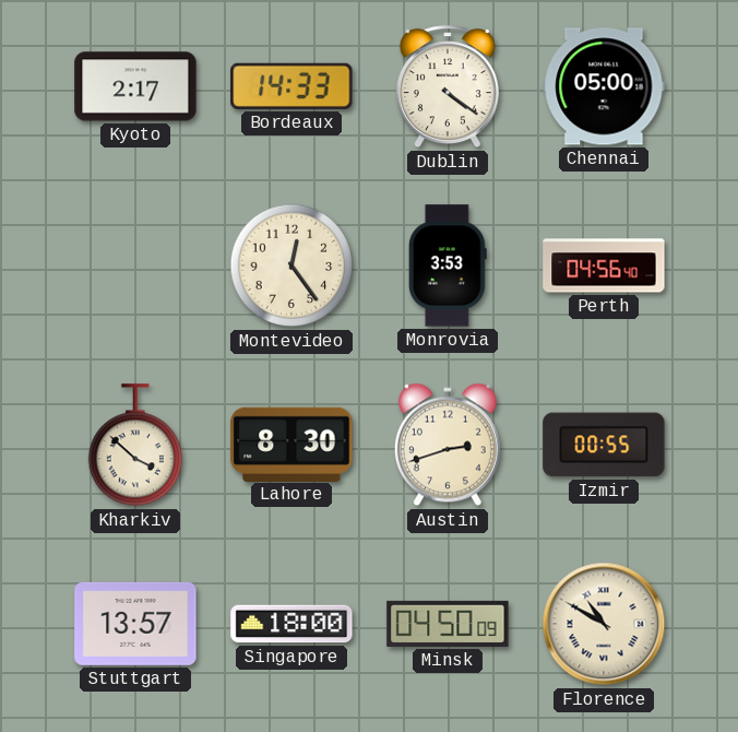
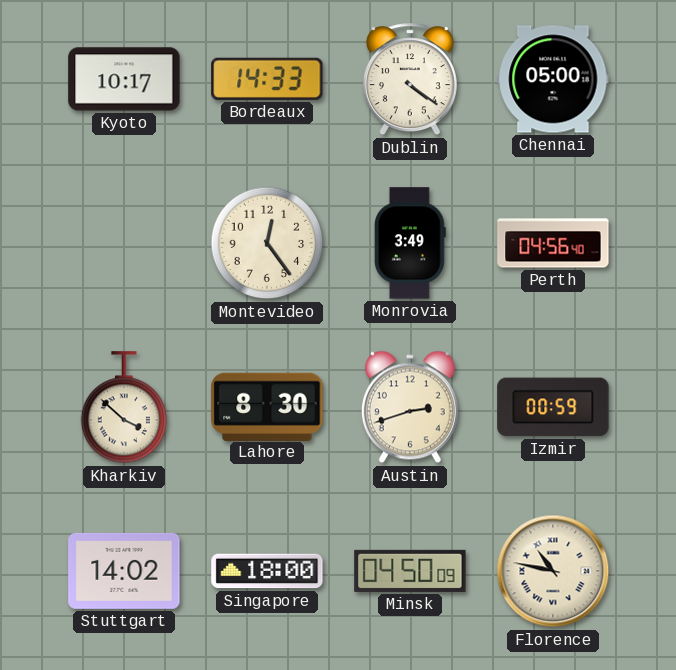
Kyoto: 2:17 -> 10:17
Monrovia: 3:53 -> 3:49
Izmir: 00:55 -> 00:59
Stuttgart: 13:57 -> 14:02
Florence: 10:50 -> 10:47
